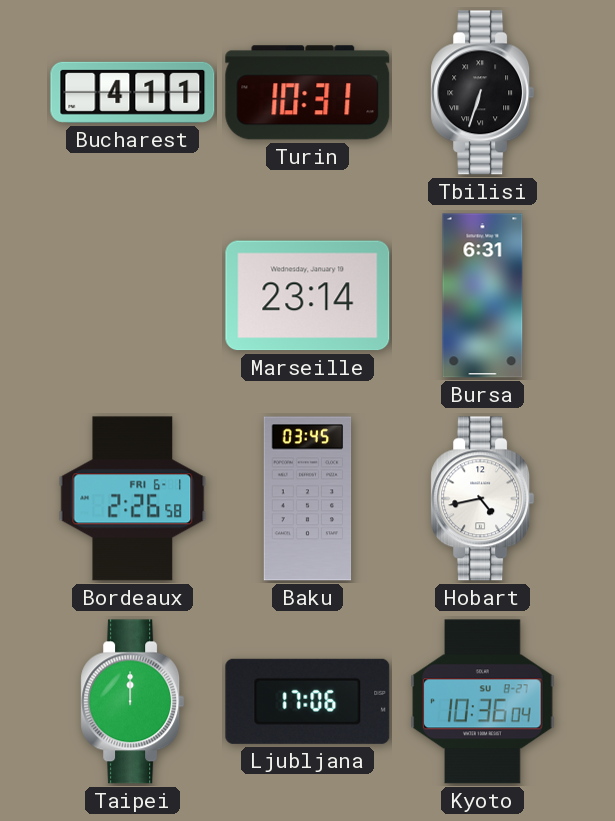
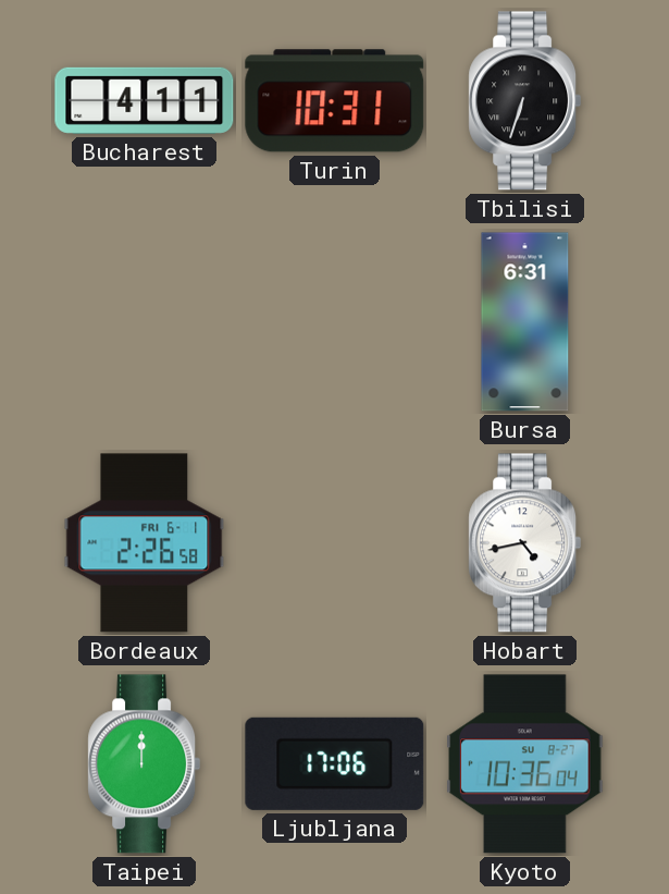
Marseille: 23:14 -> none
Baku: 03:45 -> none
